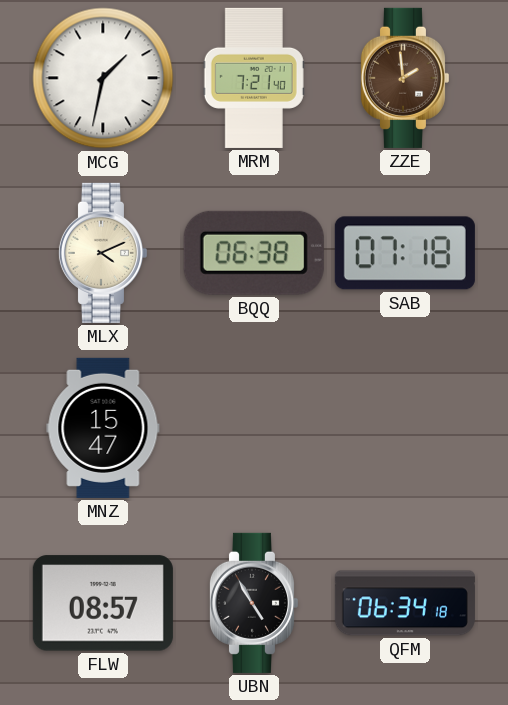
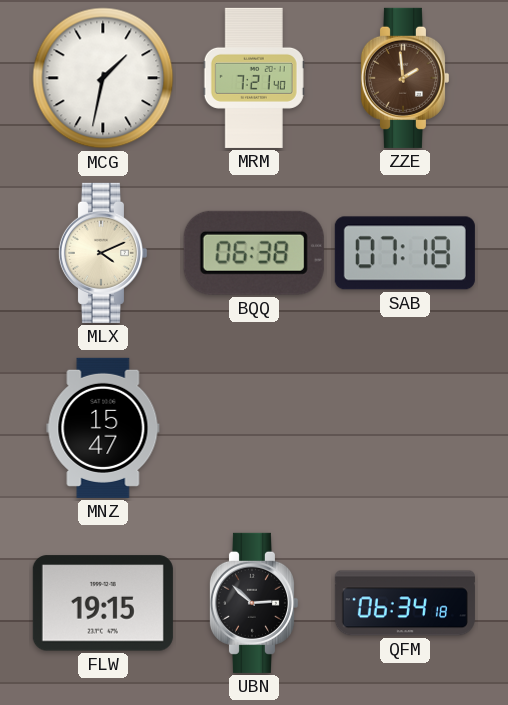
FLW: 08:57 -> 19:15
UBN: 4:55 -> 2:52
